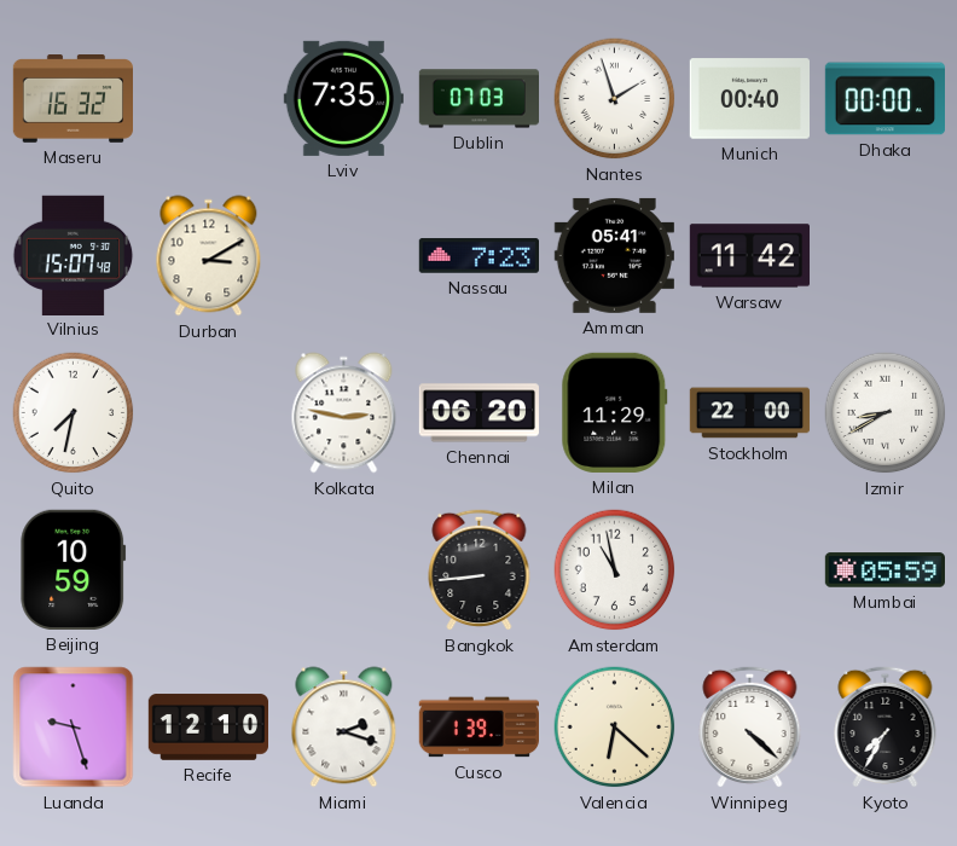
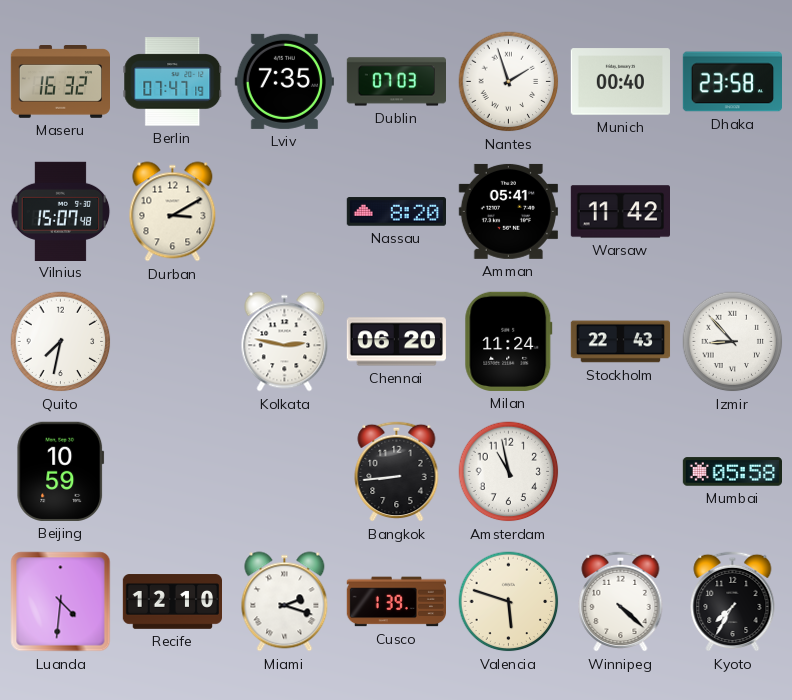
Berlin: none -> 07:47
Dhaka: 00:00 -> 23:58
Nassau: 7:23 -> 8:20
Milan: 11:29 -> 11:24
Stockholm: 22:00 -> 22:43
Izmir: 8:40 -> 8:53
Mumbai: 05:59 -> 05:58
Luanda: 9:27 -> 4:31
Valencia: 6:22 -> 5:48
